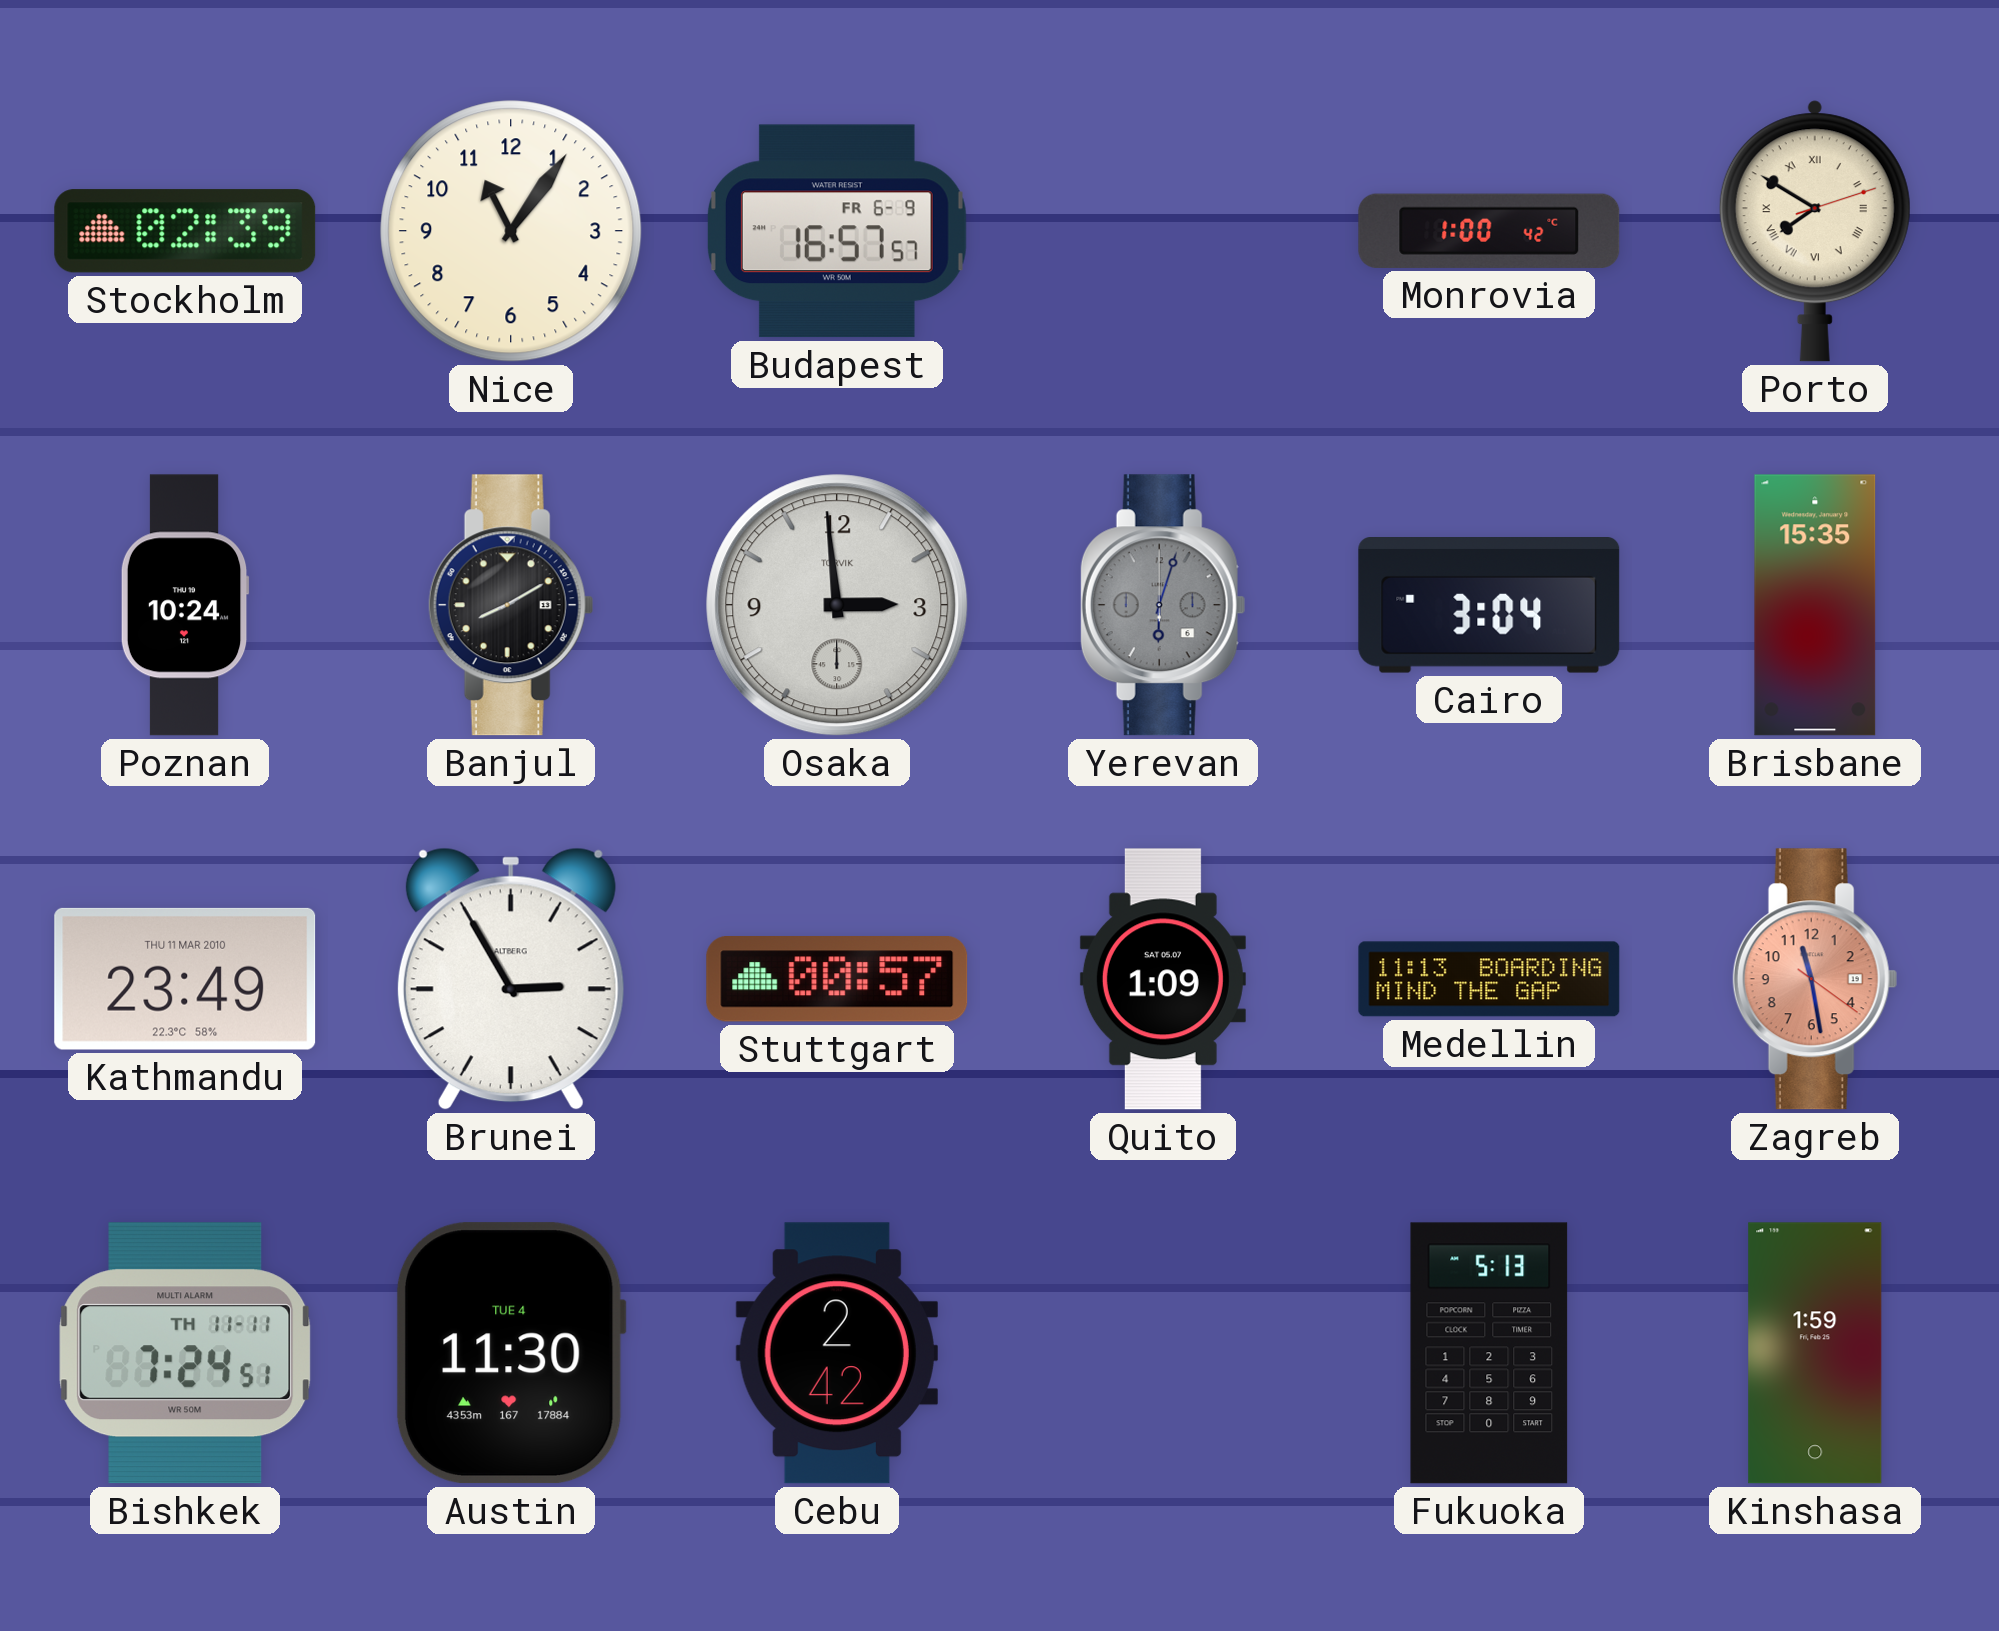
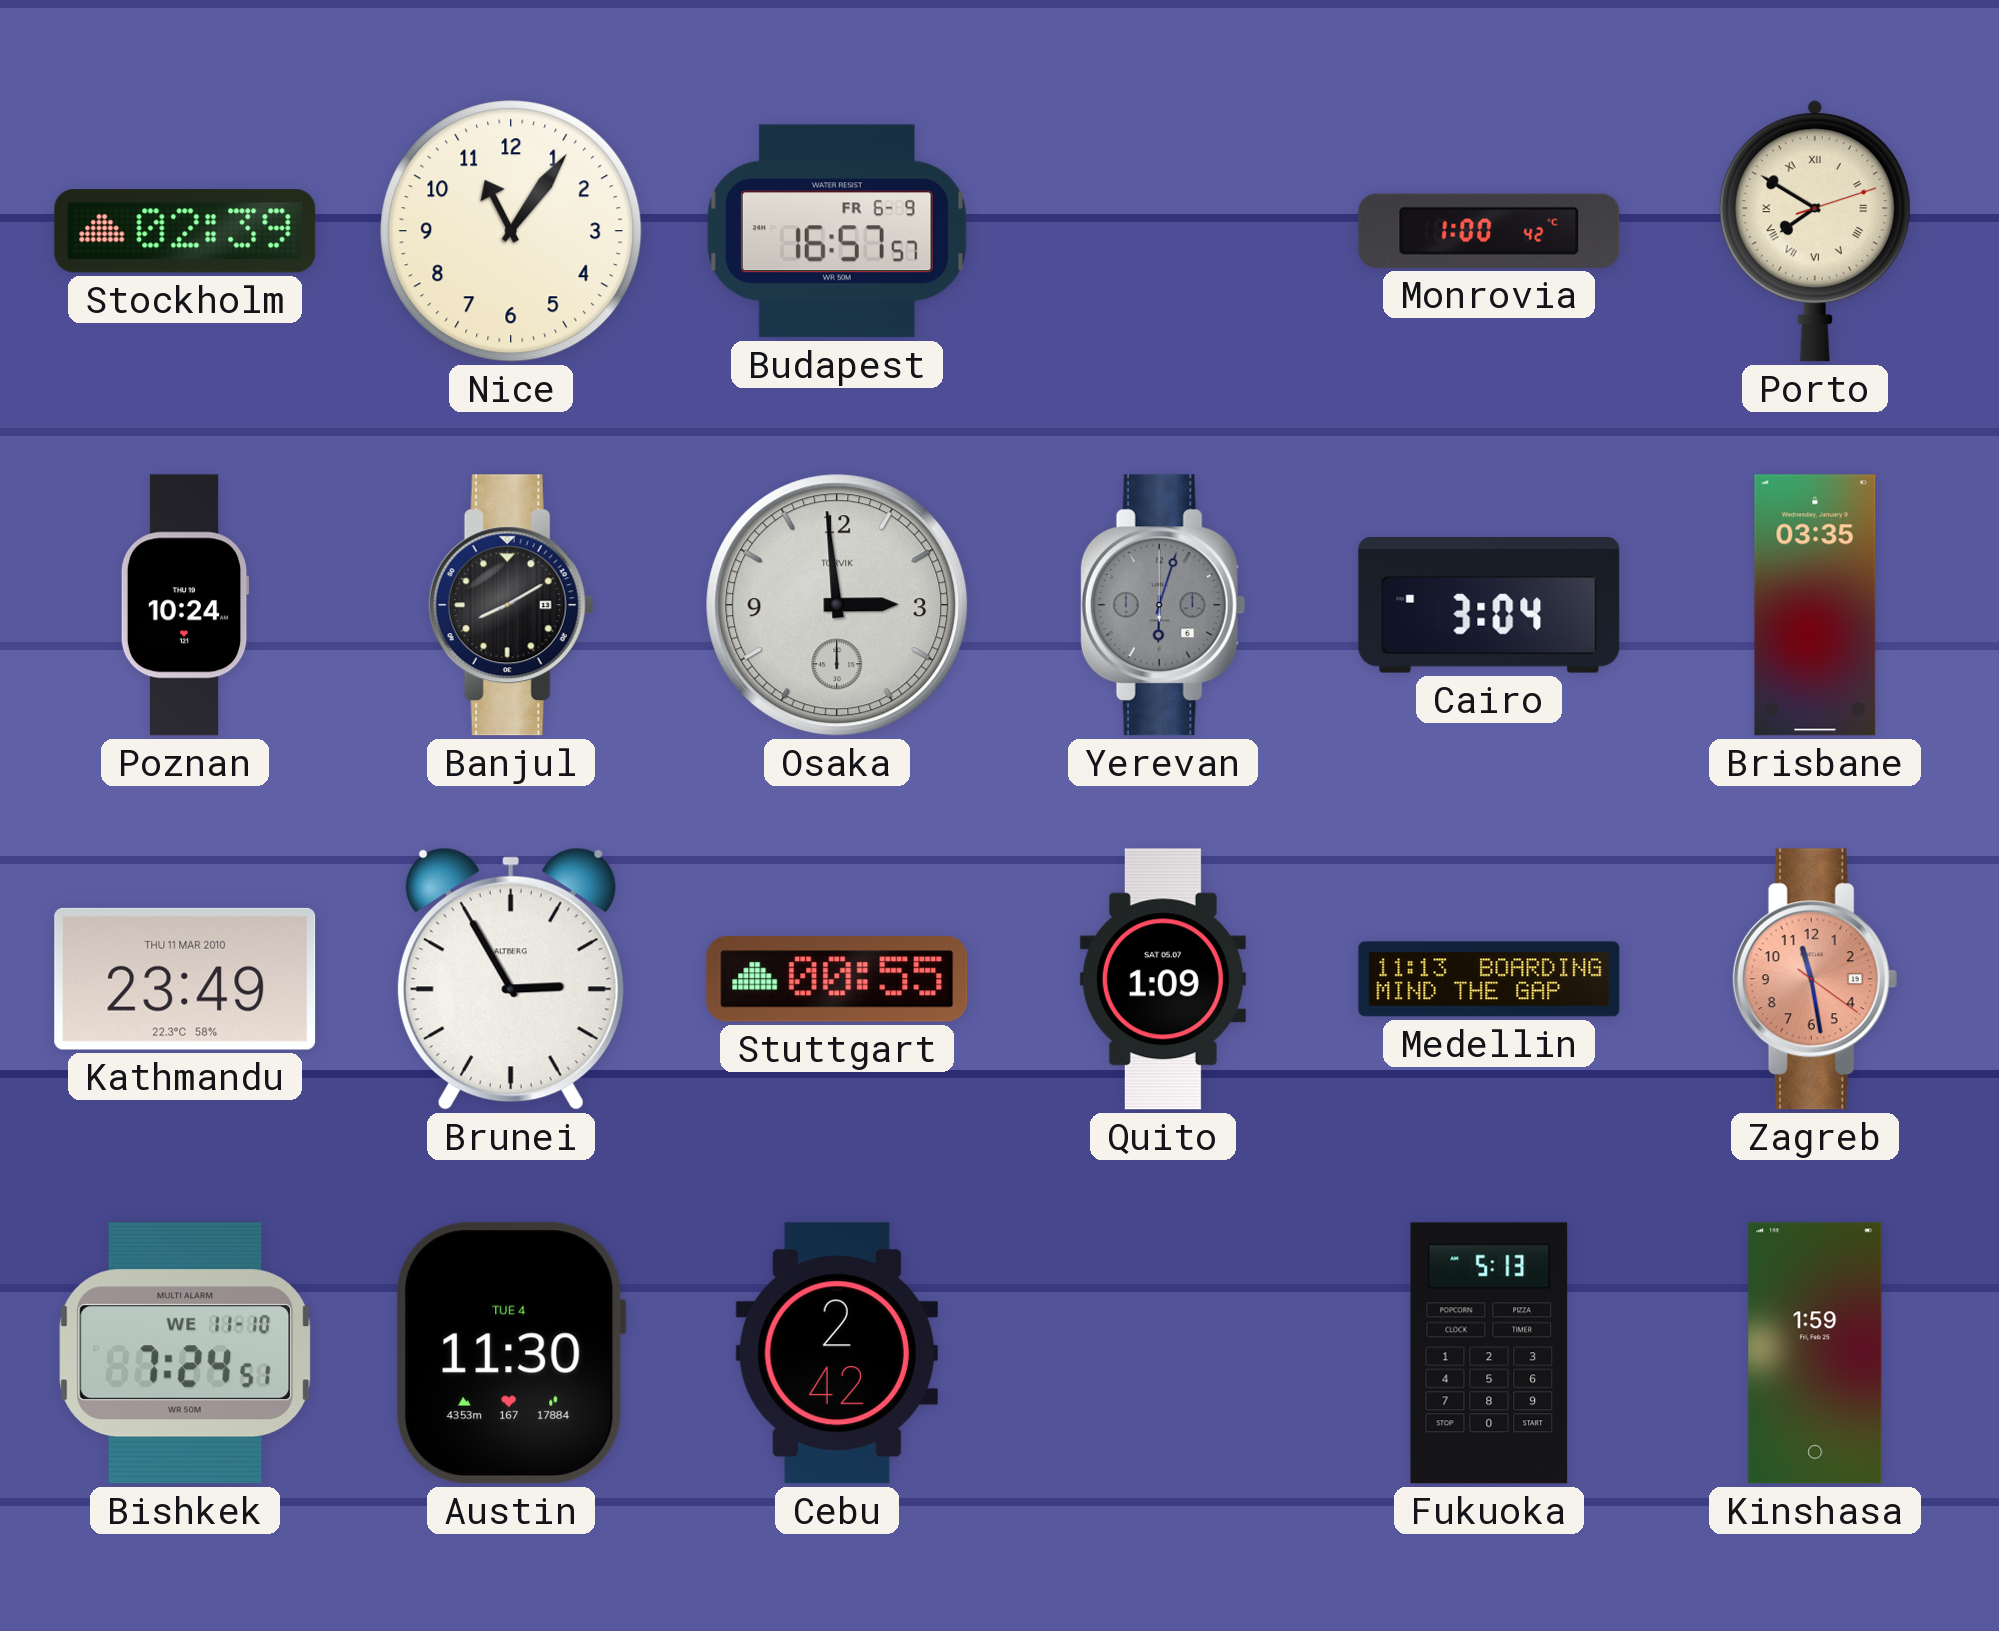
Brisbane: 15:35 -> 03:35
Stuttgart: 00:57 -> 00:55
Bishkek date: TH 11-11 -> WE 11-10
